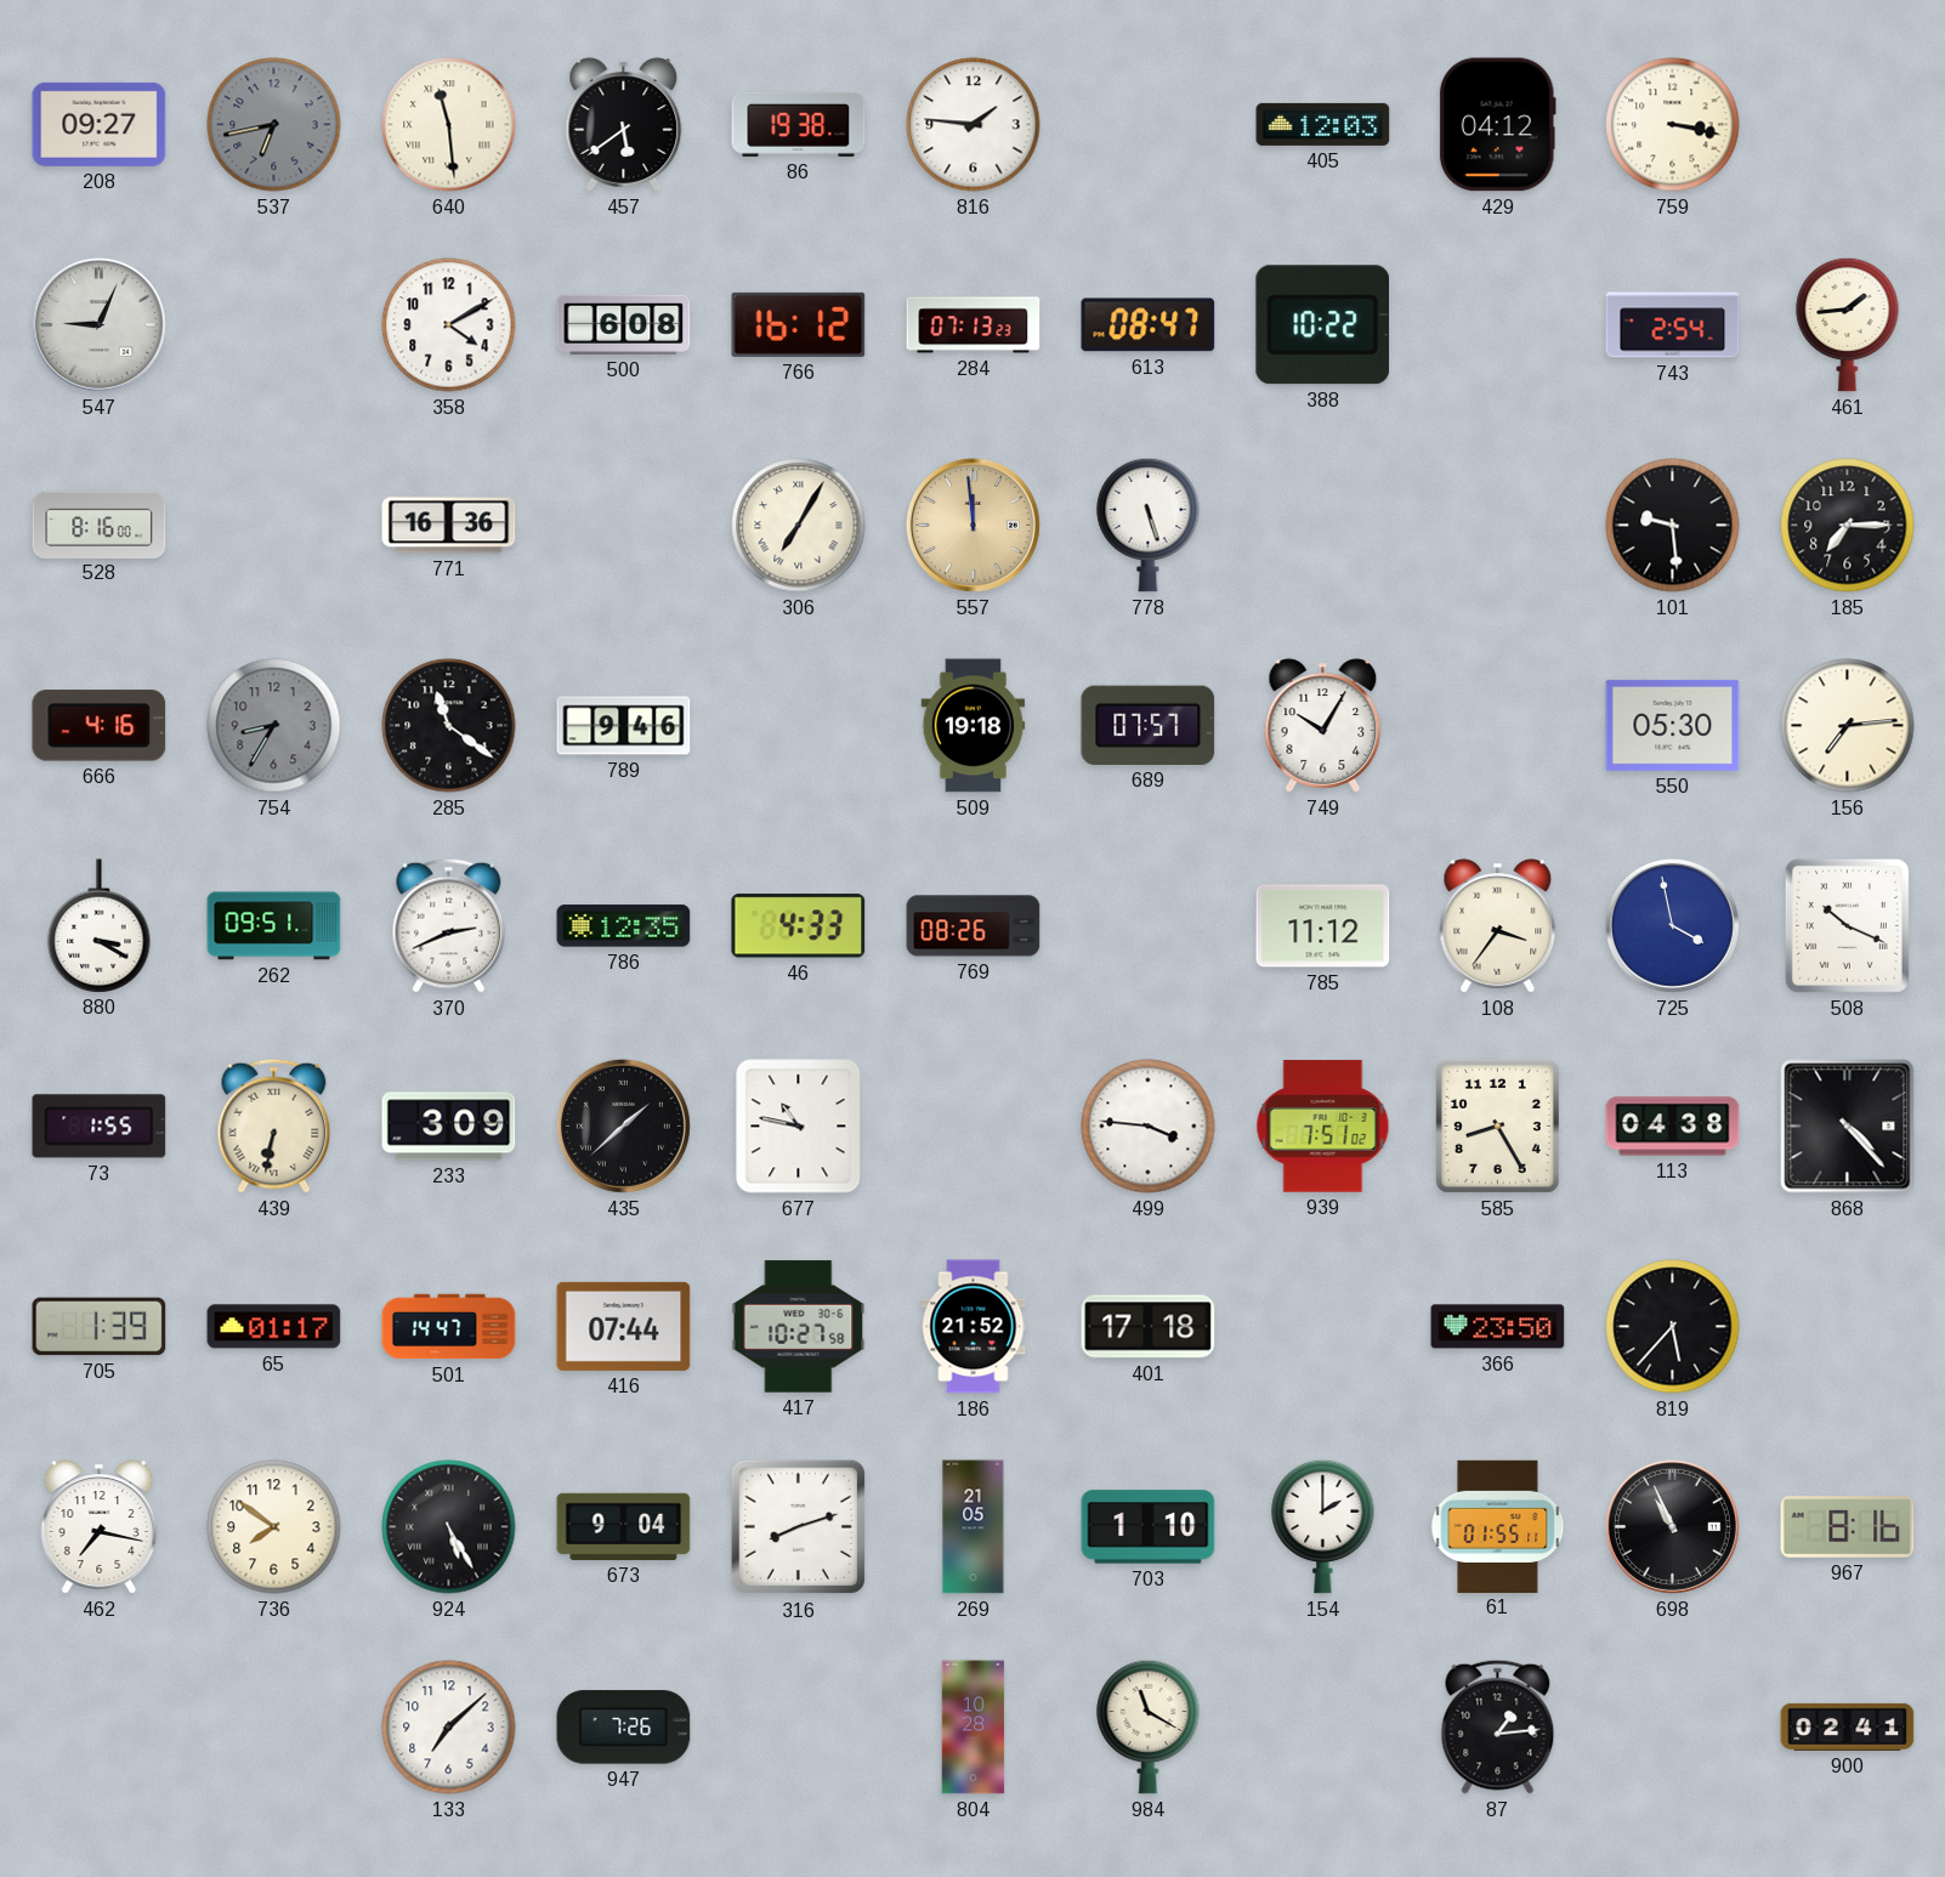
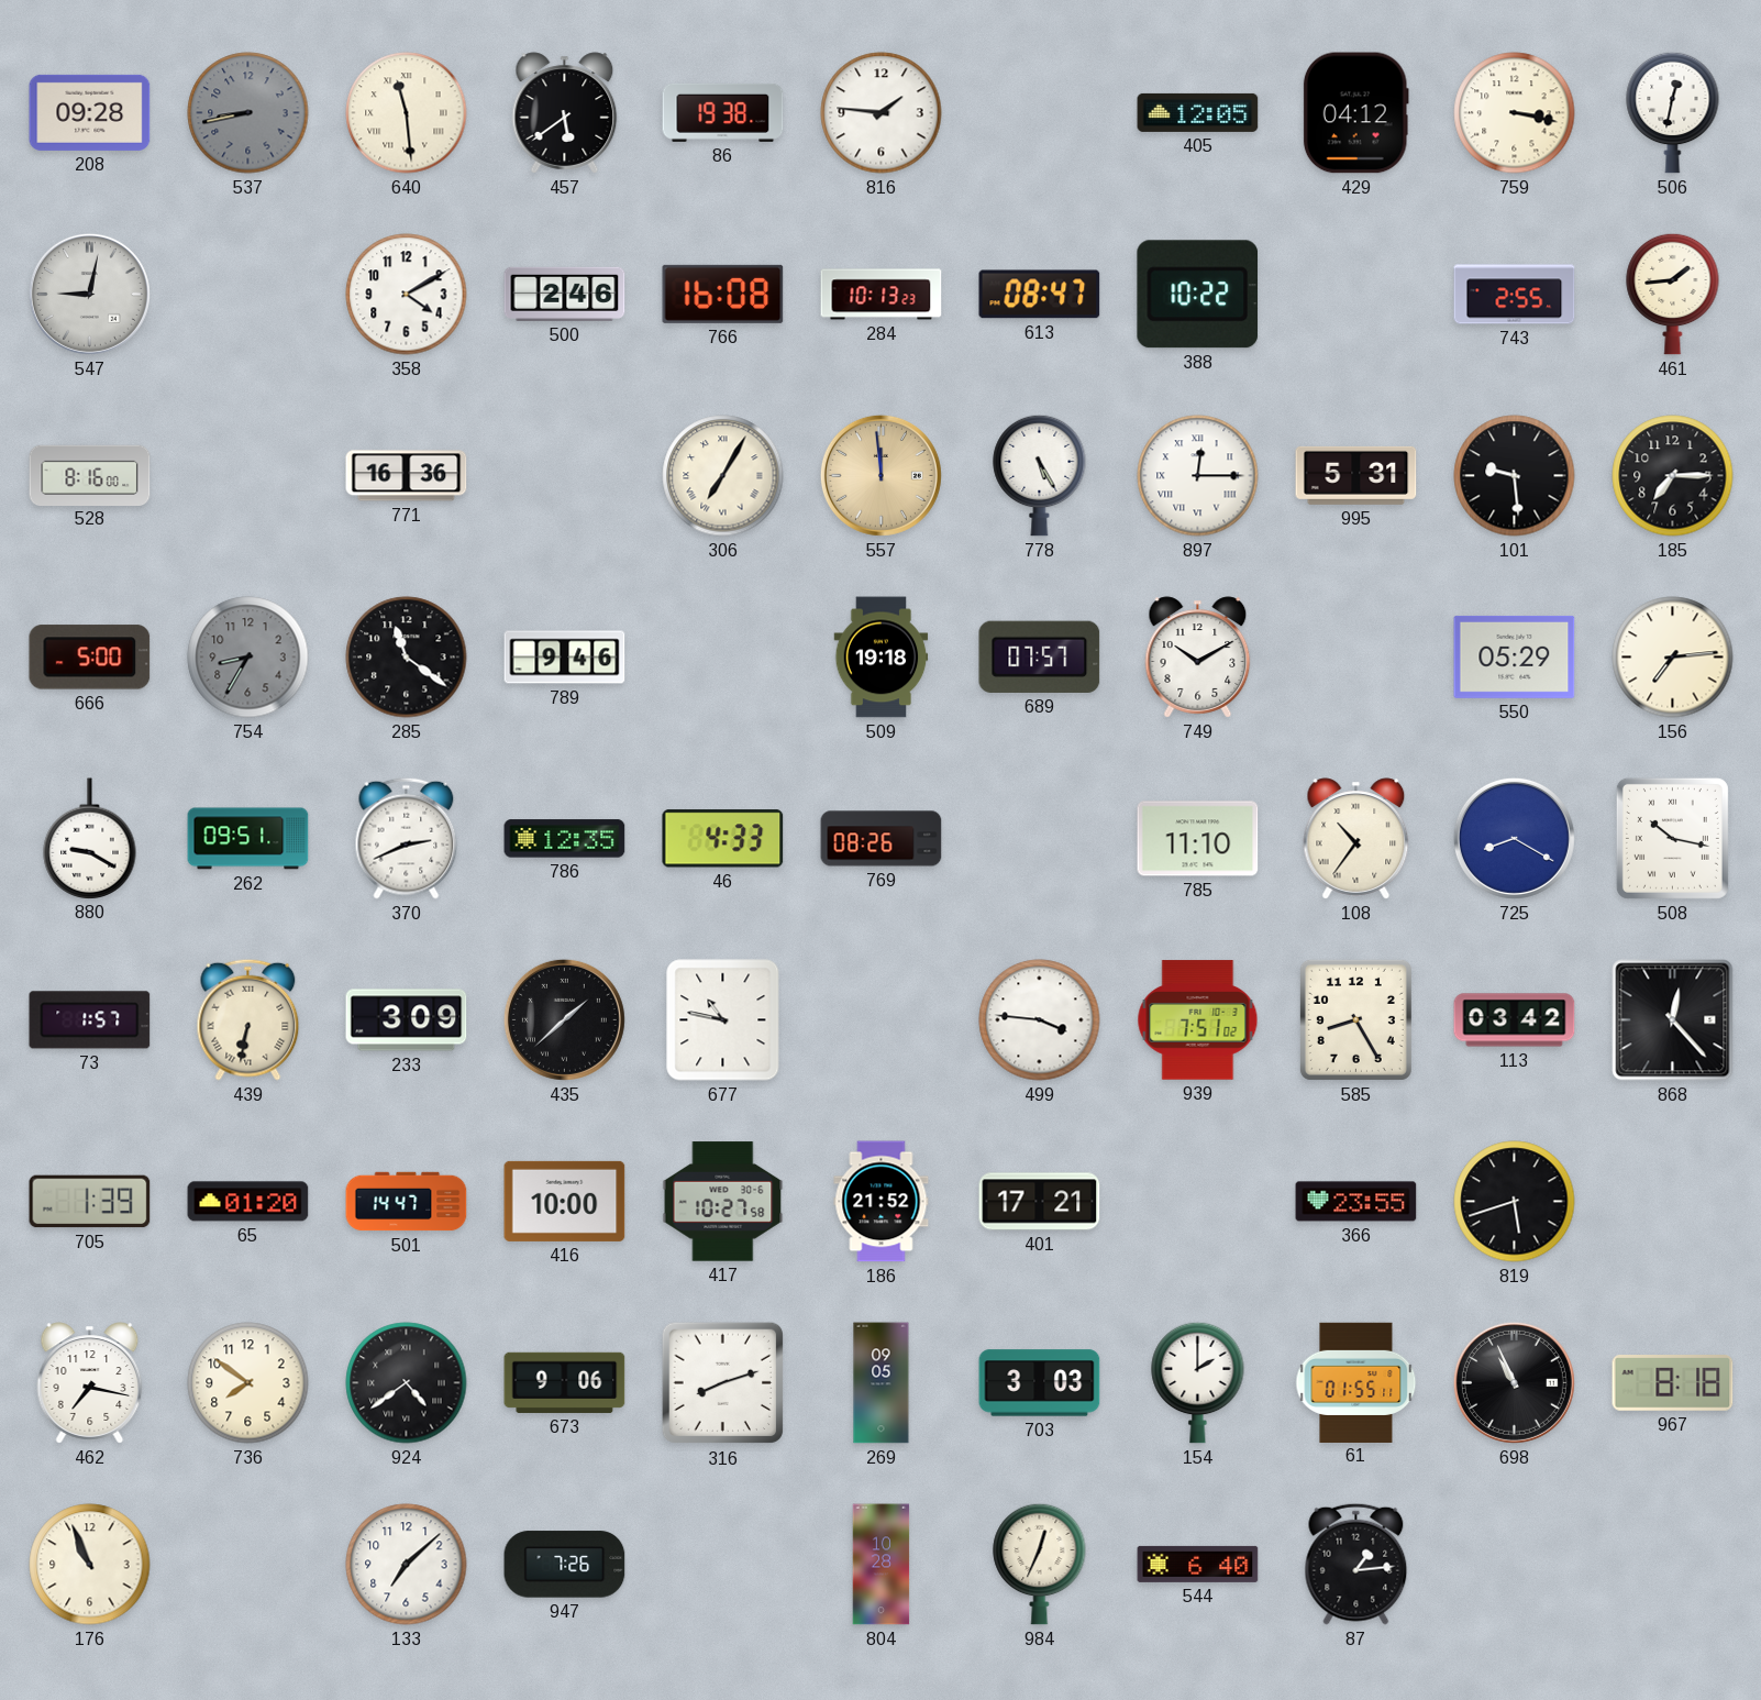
208: 09:27 -> 09:28
537: 6:43 -> 8:43
405: 12:03 -> 12:05
506: none -> 12:32
547: 9:04 -> 9:02
500: 6:08 -> 2:46
766: 16:12 -> 16:08
284: 07:13 -> 10:13
743: 2:54 -> 2:55
778: 5:27 -> 5:25
897: none -> 12:15
995: none -> 5:31
666: 4:16 -> 5:00
749: 10:05 -> 10:10
550: 05:30 -> 05:29
880: 3:20 -> 9:20
785: 11:12 -> 11:10
108: 3:36 -> 10:36
725: 3:58 -> 8:20
508: 10:19 -> 10:17
73: 1:55 -> 1:57
113: 04:38 -> 03:42
868: 4:23 -> 12:23
65: 01:17 -> 01:20
416: 07:44 -> 10:00
401: 17:18 -> 17:21
366: 23:50 -> 23:55
819: 5:37 -> 5:42
924: 5:25 -> 4:39
673: 9:04 -> 9:06
269: 21:05 -> 09:05
703: 1:10 -> 3:03
967: 8:16 -> 8:18
176: none -> 10:56
984: 11:20 -> 12:34
544: none -> 6:40
900: 02:41 -> none
